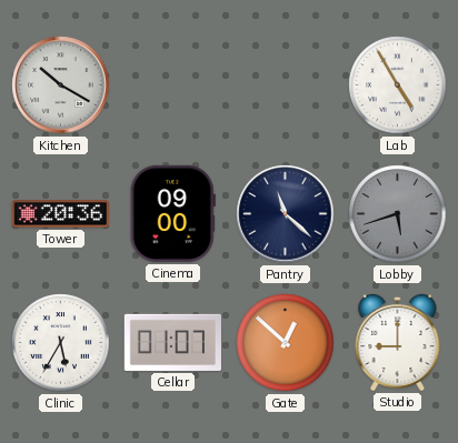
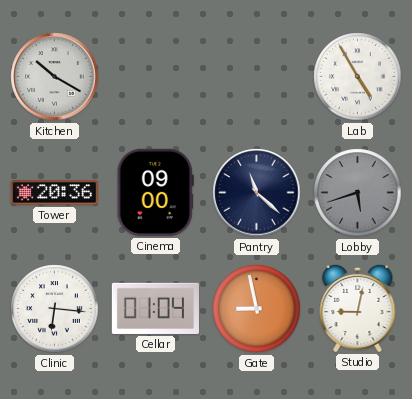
Clinic: 5:35 -> 6:16
Cellar: 01:07 -> 01:04
Gate: 12:52 -> 8:58
Studio: 9:00 -> 9:02
